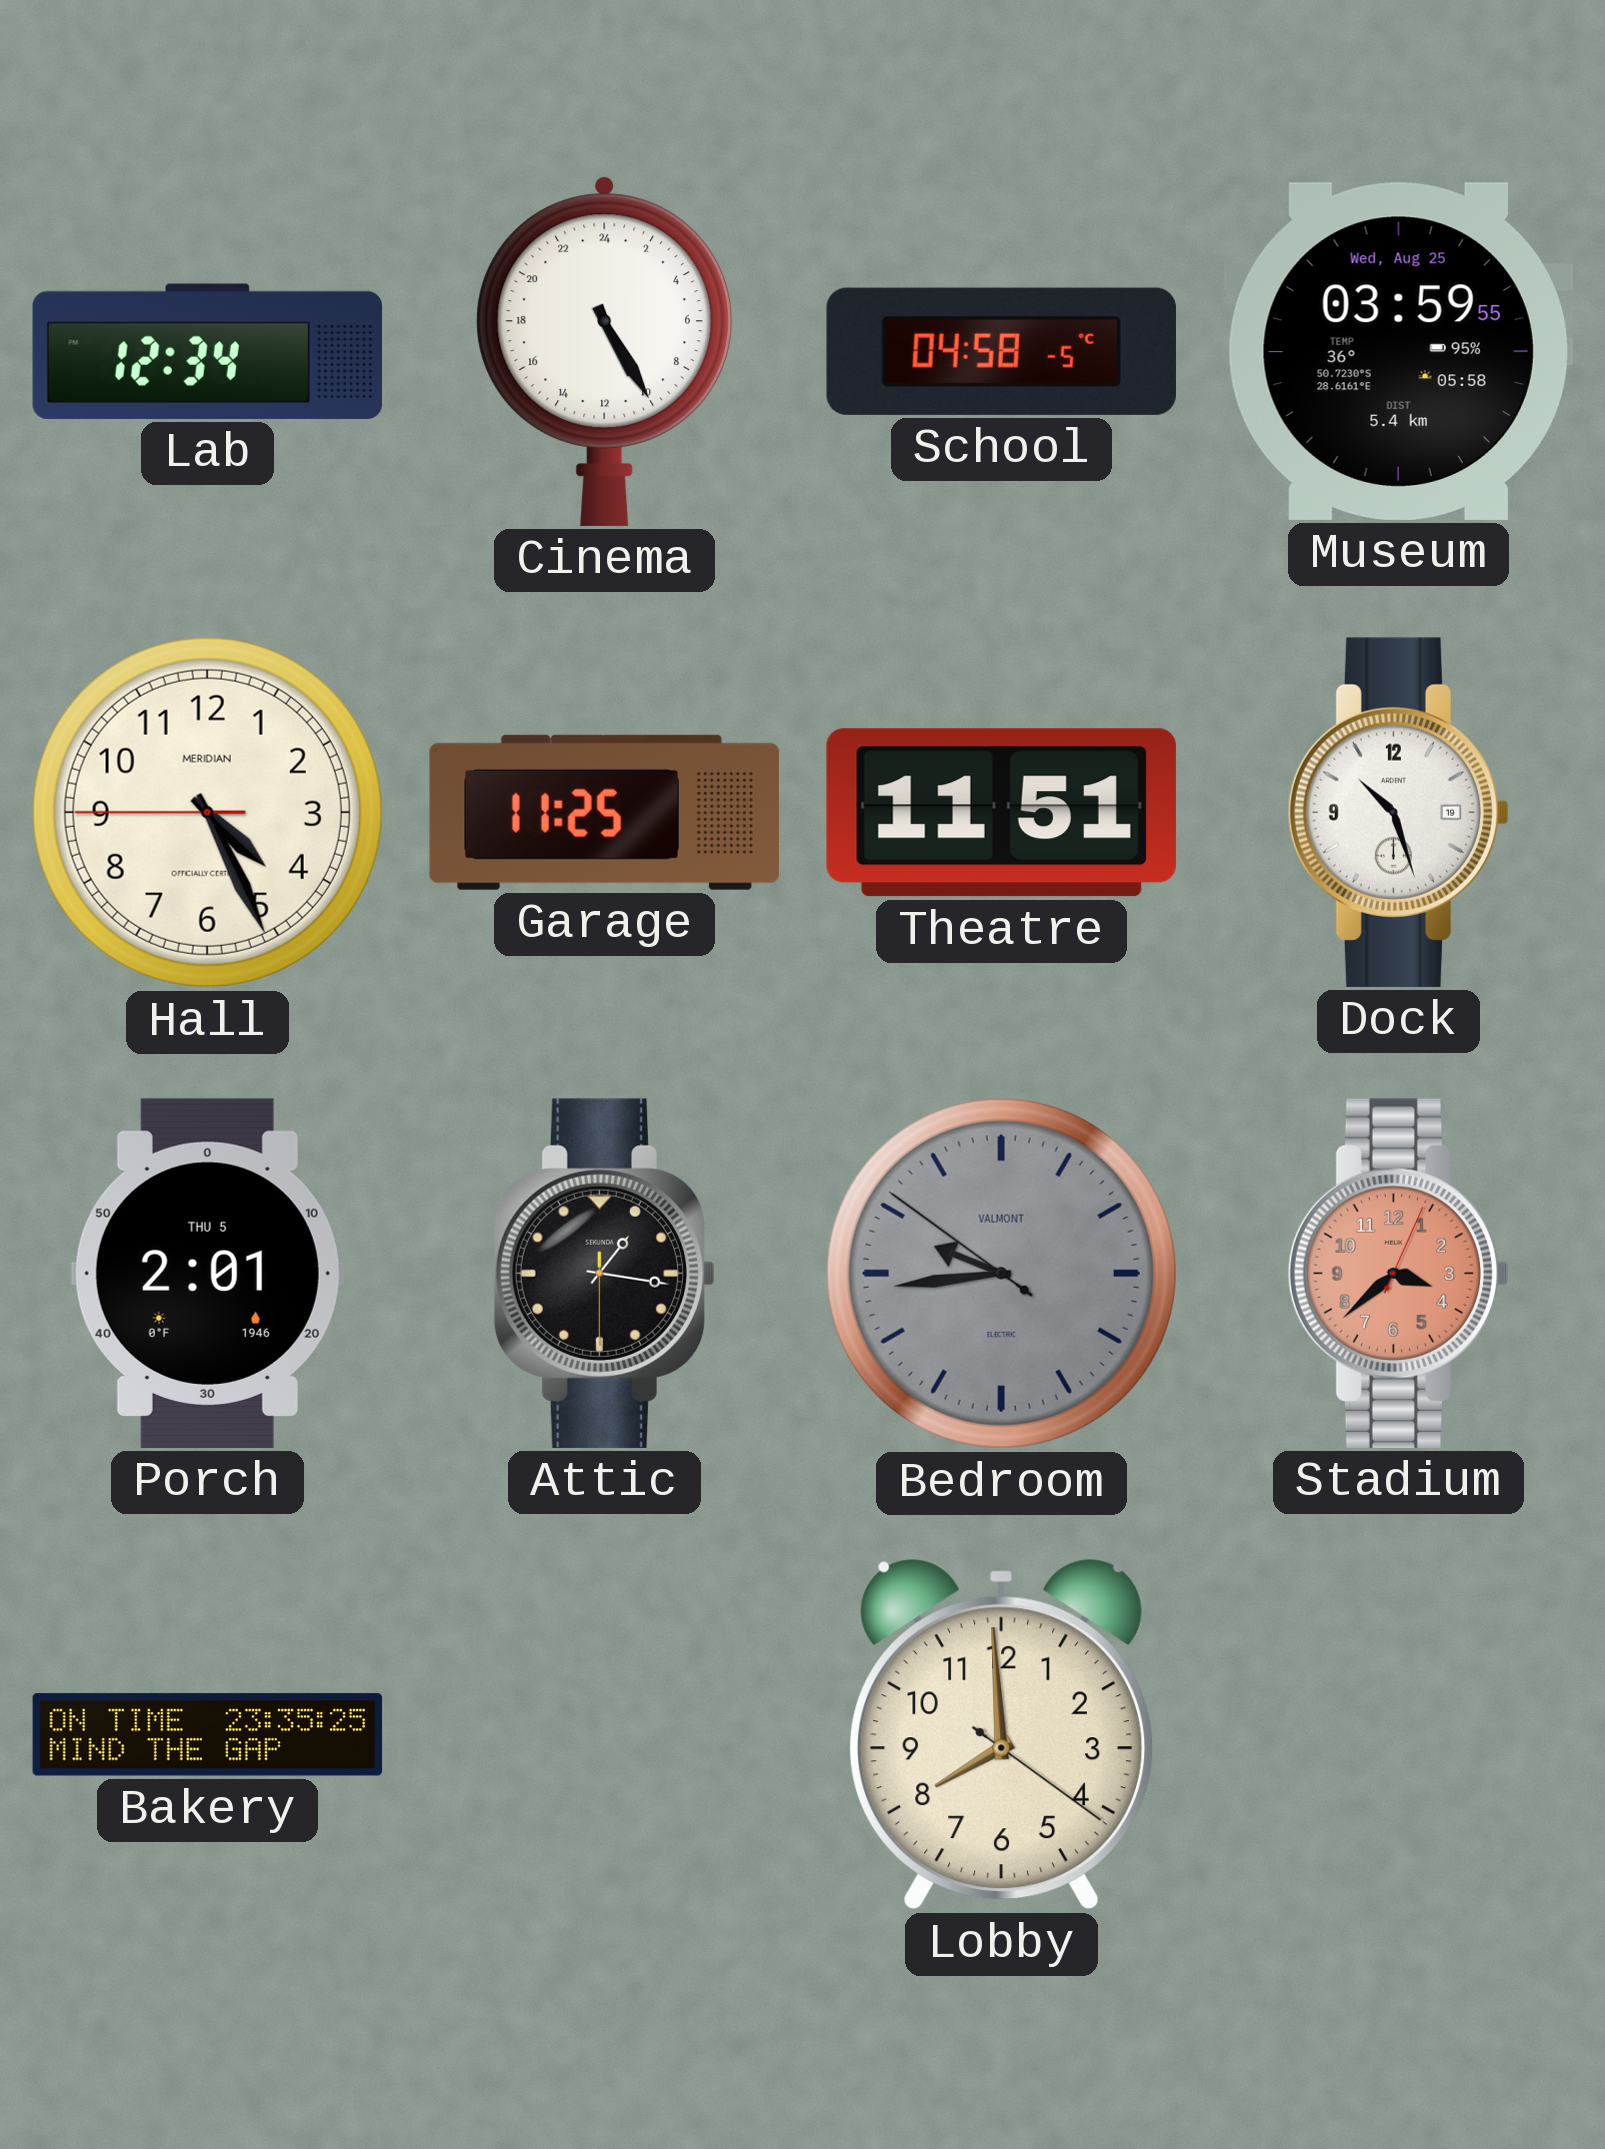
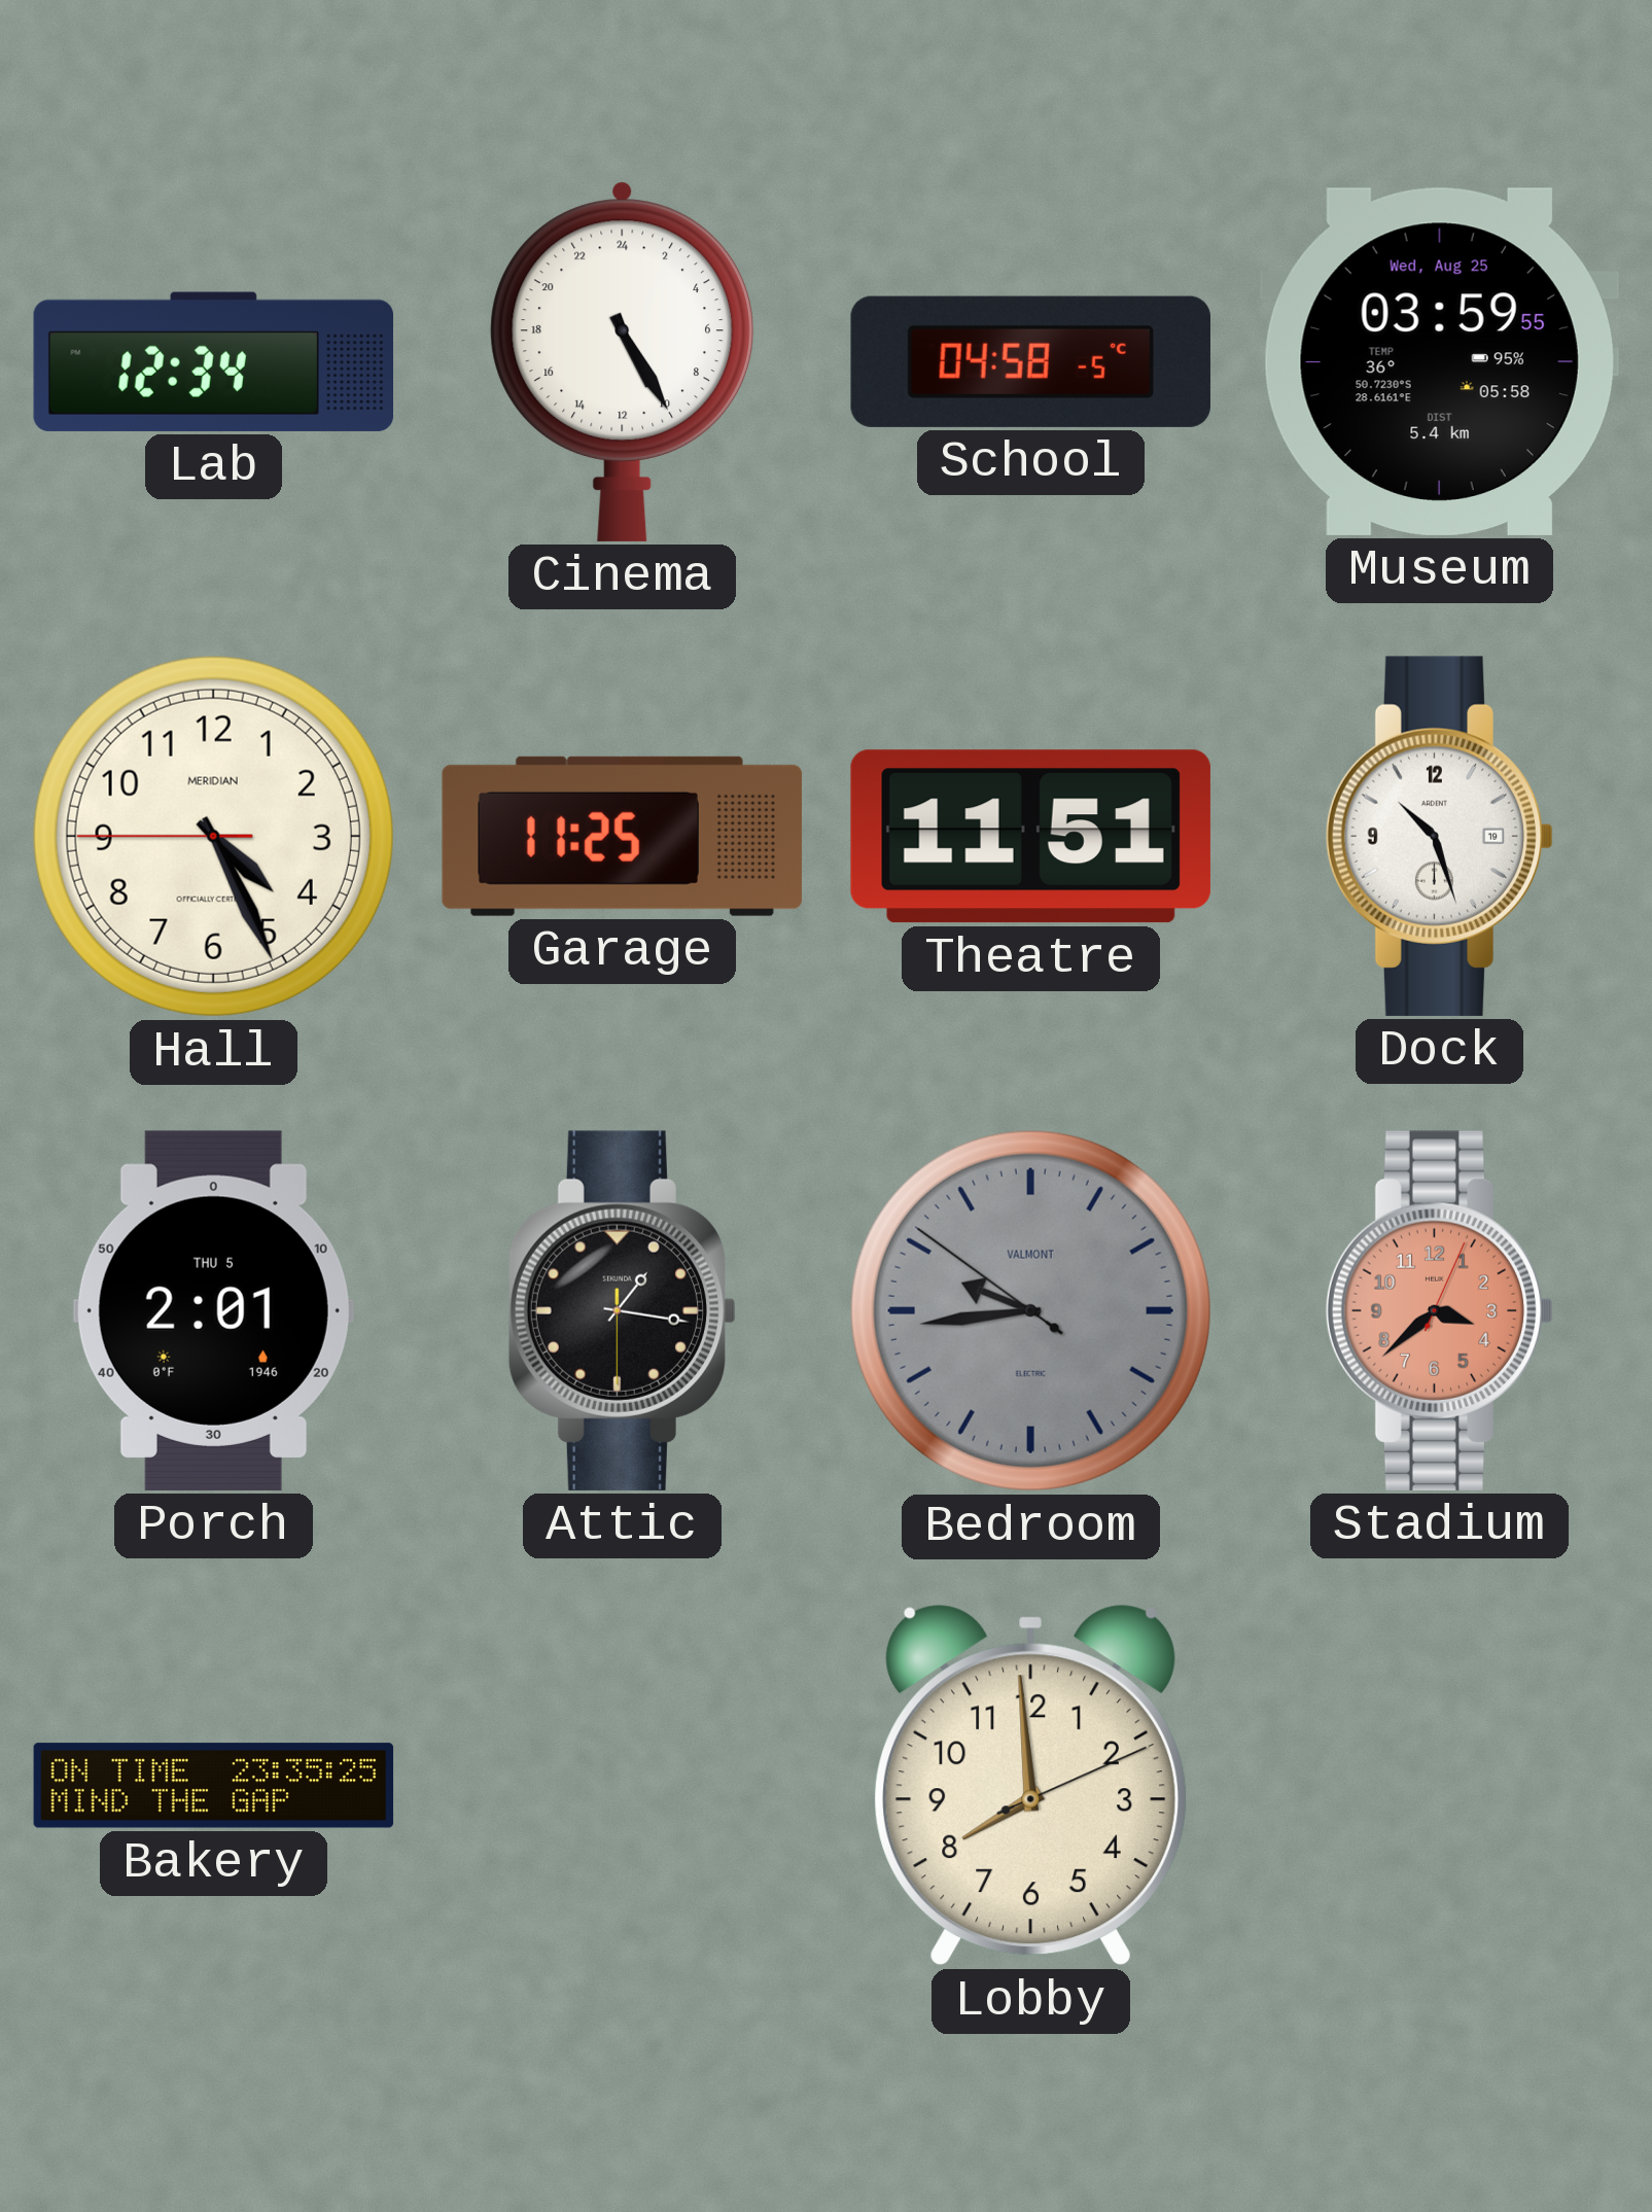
Lobby: 7:59:21 -> 7:59:11
